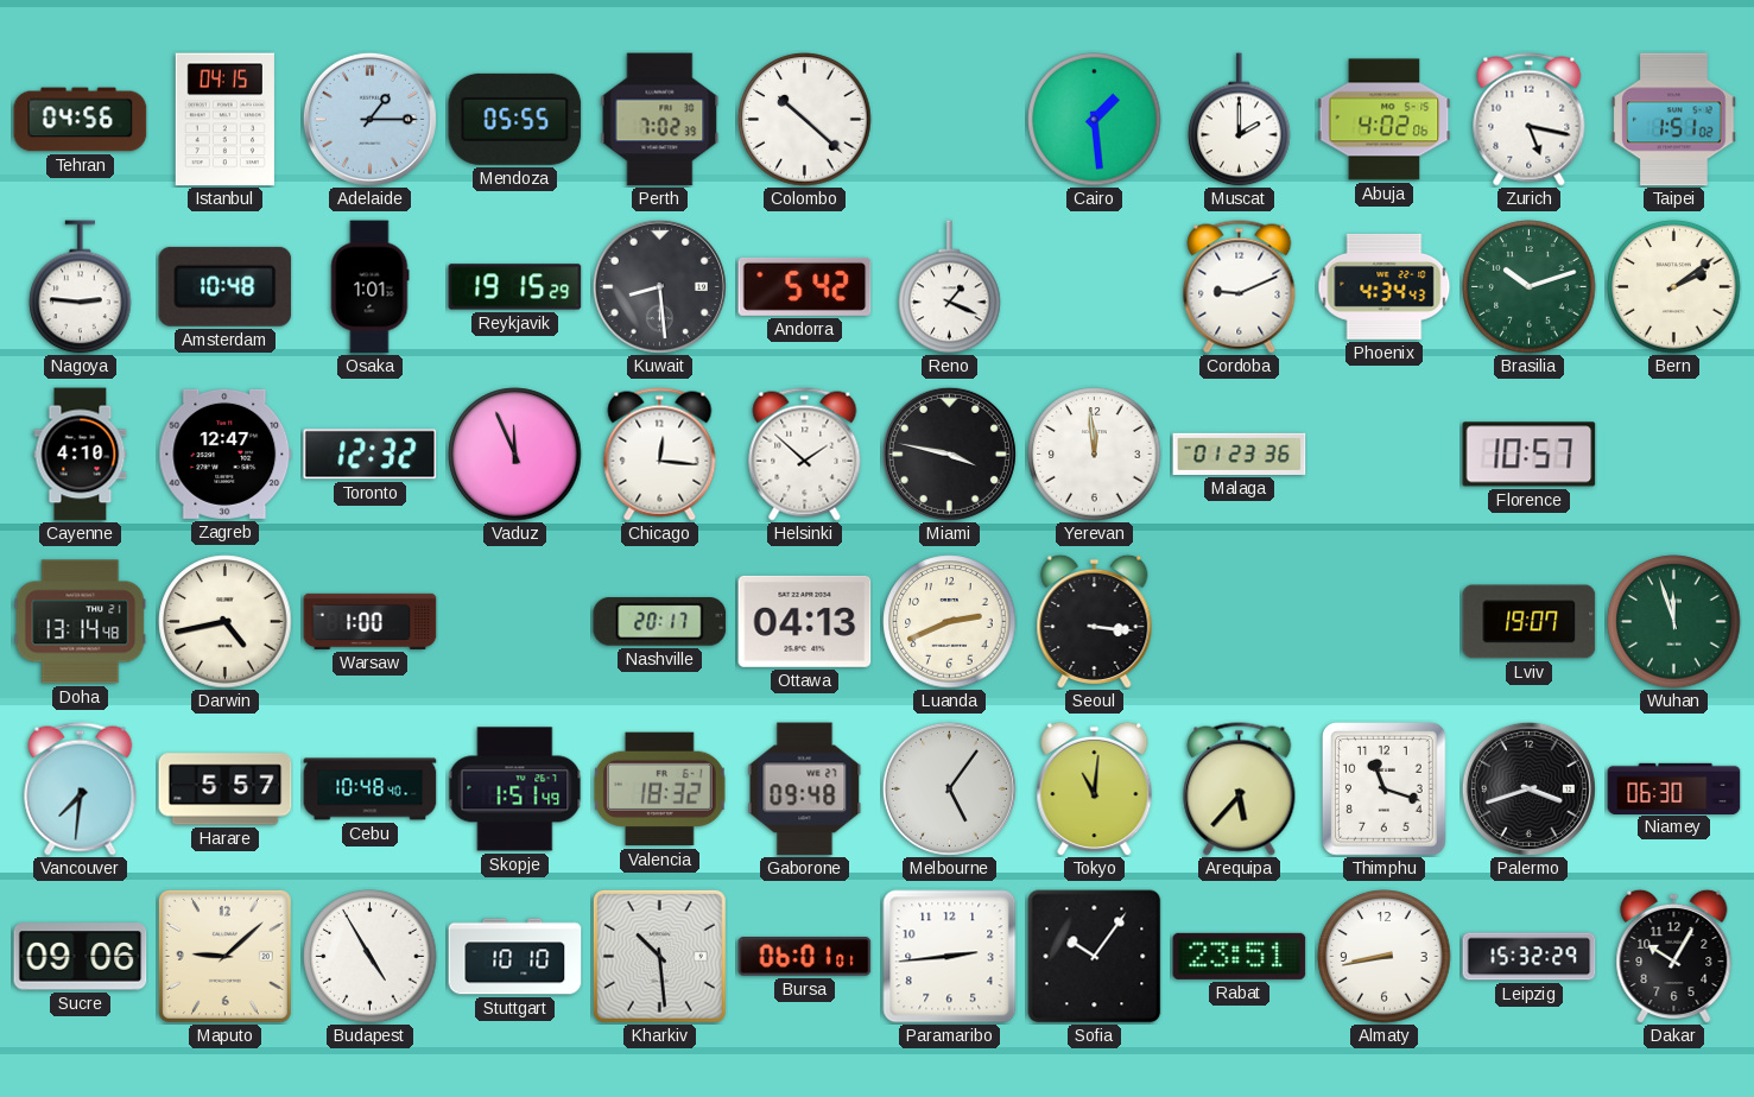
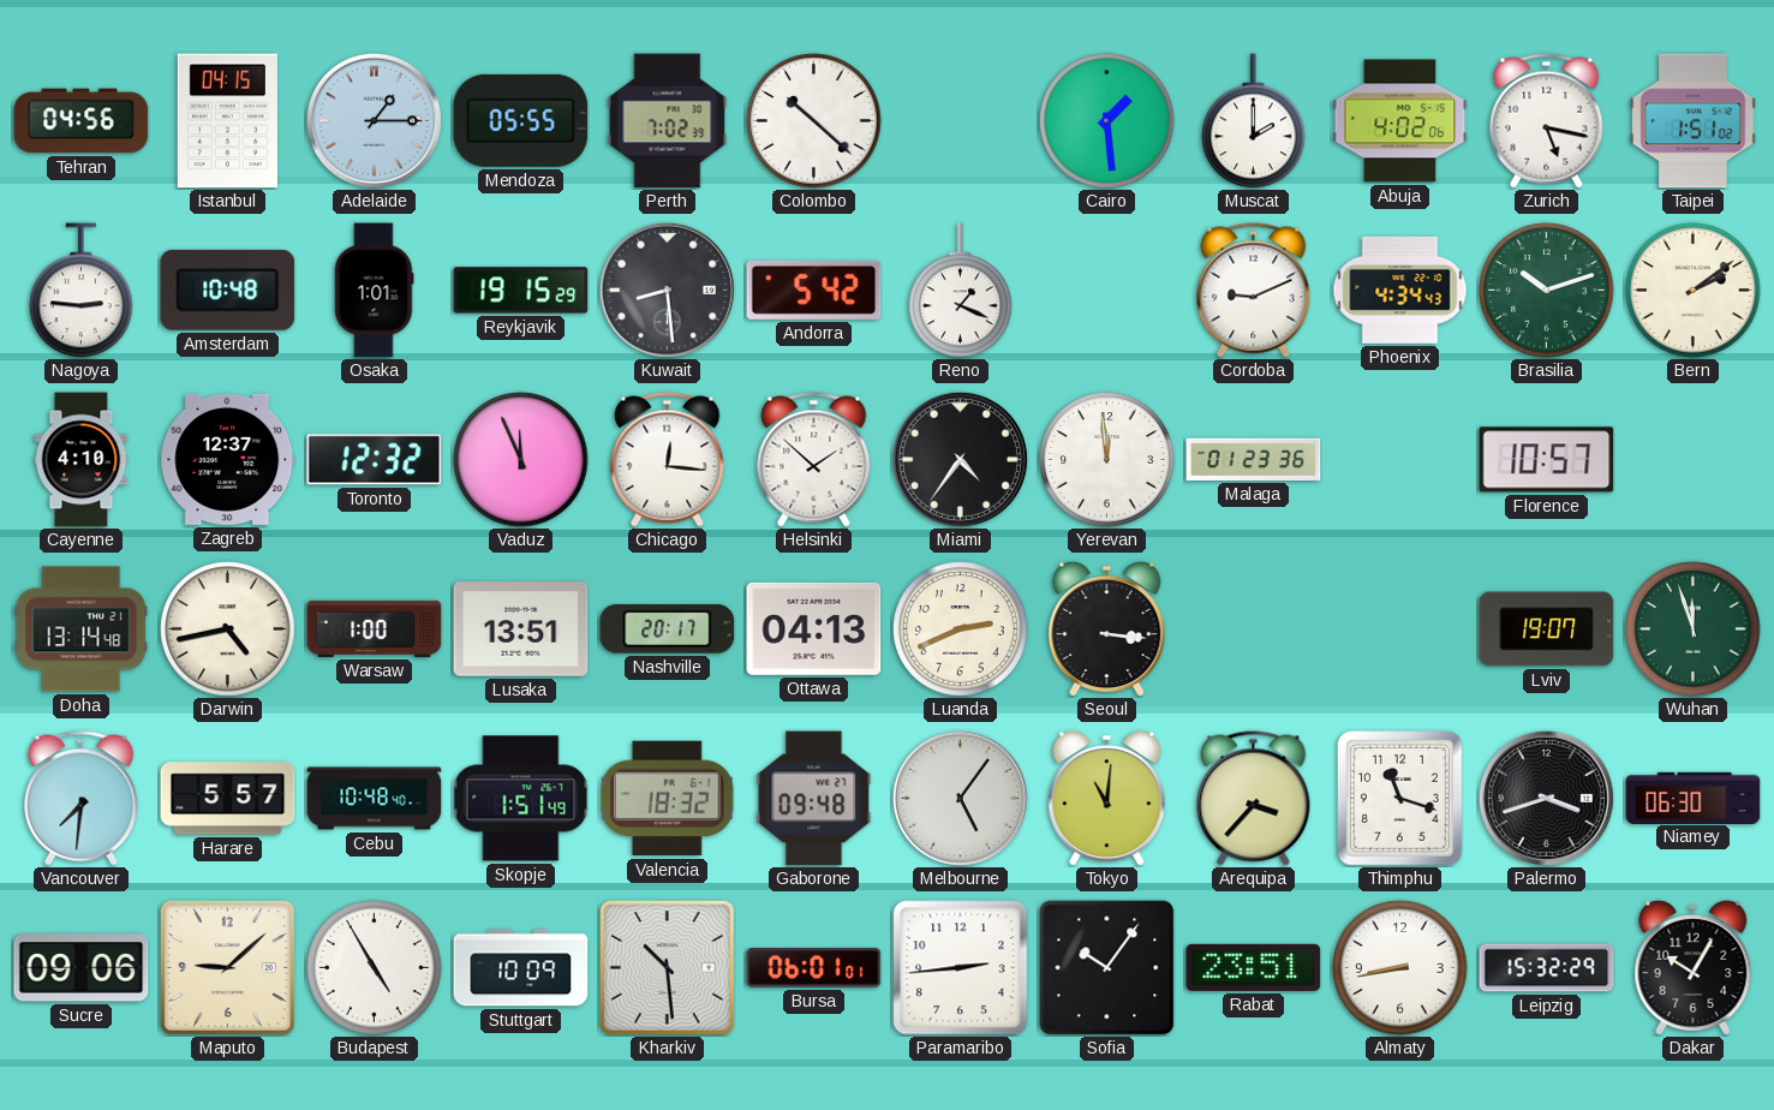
Zagreb: 12:47 -> 12:37
Miami: 3:47 -> 4:36
Lusaka: none -> 13:51
Arequipa: 5:37 -> 3:37
Stuttgart: 10:10 -> 10:09
